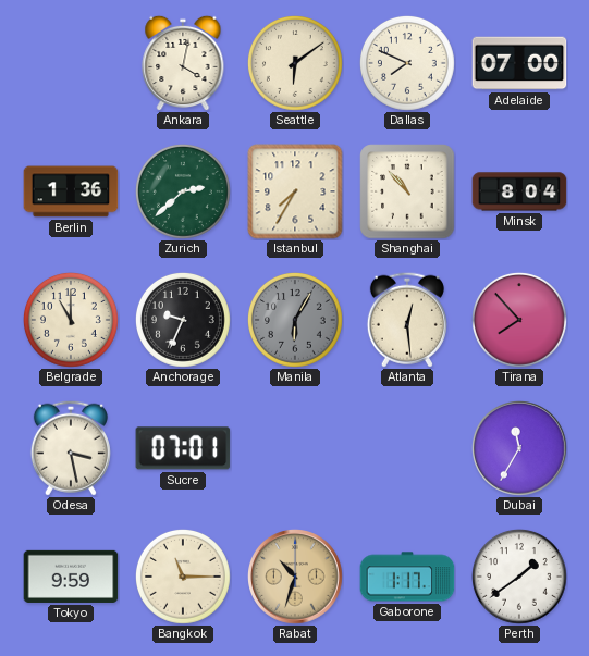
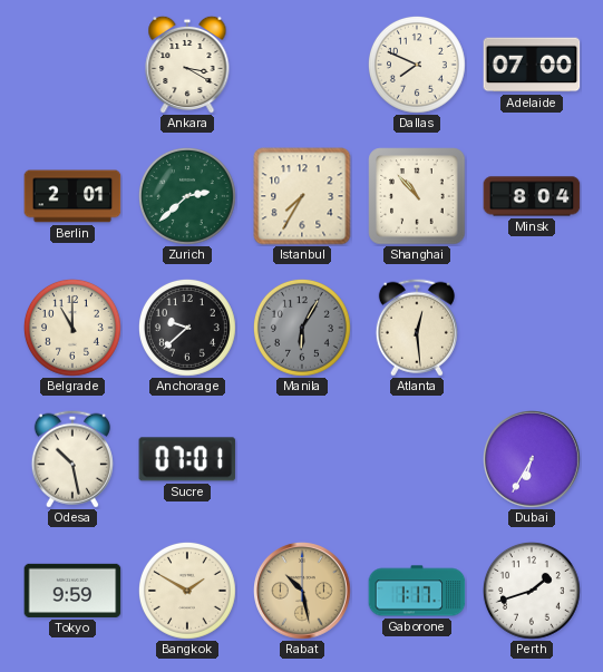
Ankara: 4:02 -> 3:20
Seattle: 6:09 -> none
Berlin: 1:36 -> 2:01
Anchorage: 9:34 -> 9:38
Tirana: 7:53 -> none
Odesa: 3:28 -> 10:28
Dubai: 11:35 -> 6:35
Bangkok: 11:15 -> 1:50
Rabat: 10:33 -> 10:28
Perth: 1:39 -> 1:42
